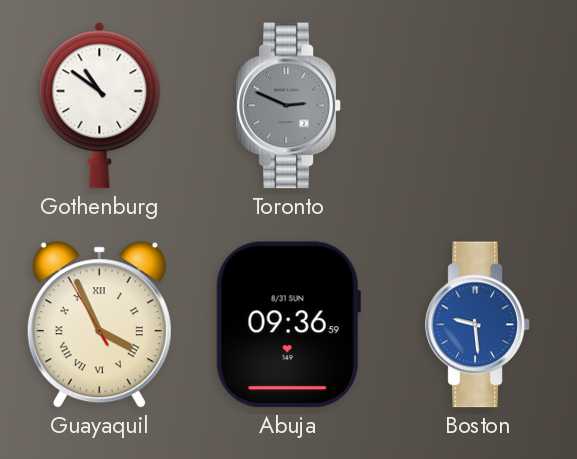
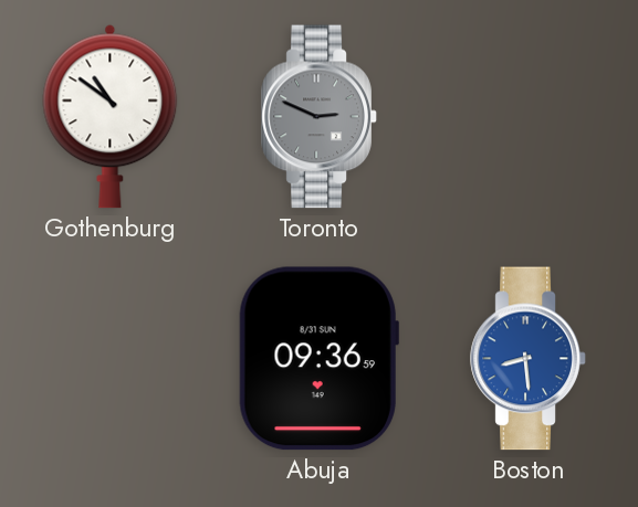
Guayaquil: 3:55 -> none
Boston: 9:29 -> 8:29
